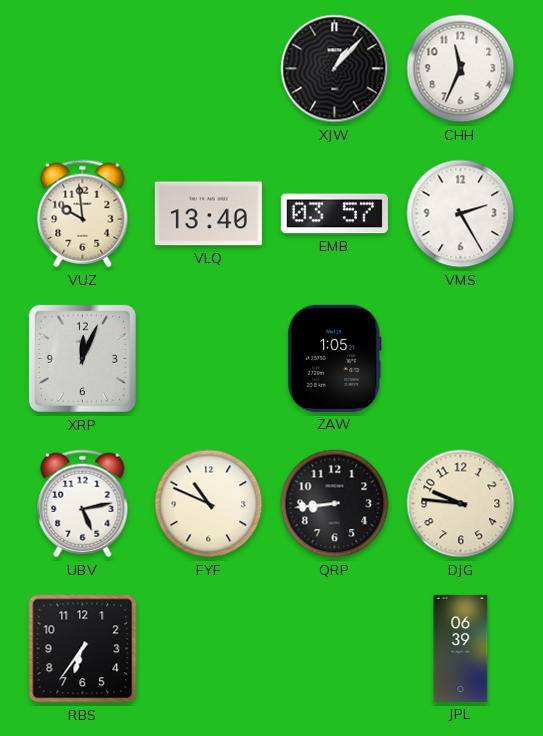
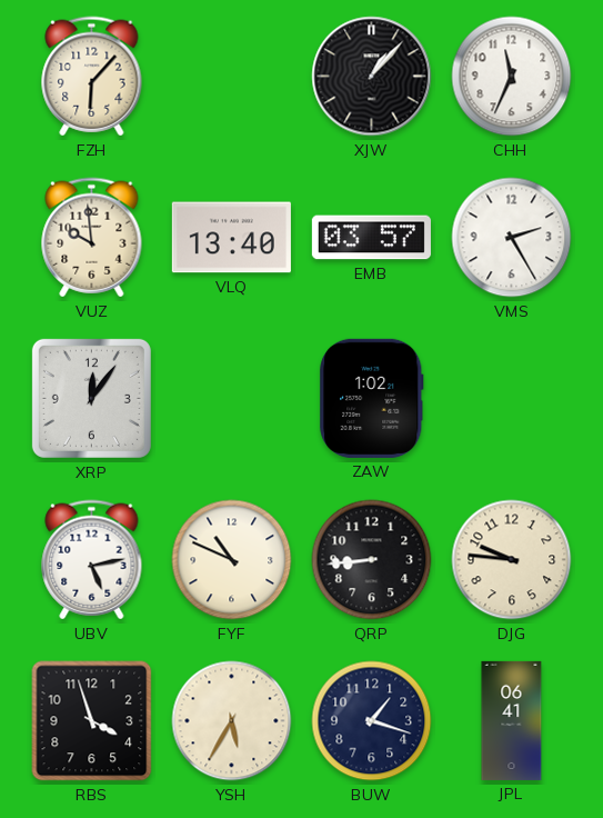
FZH: none -> 6:07
XRP: 12:04 -> 12:06
ZAW: 1:05 -> 1:02
RBS: 6:36 -> 3:57
YSH: none -> 5:35
BUW: none -> 1:18
JPL: 06:39 -> 06:41
